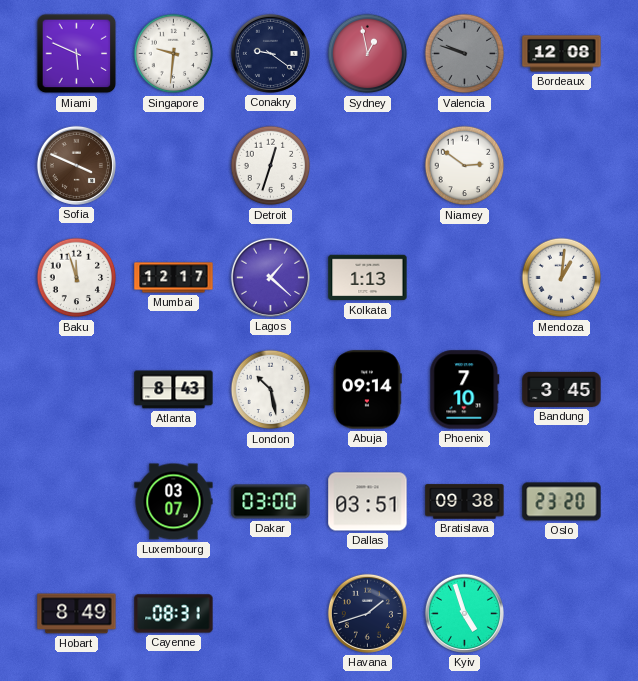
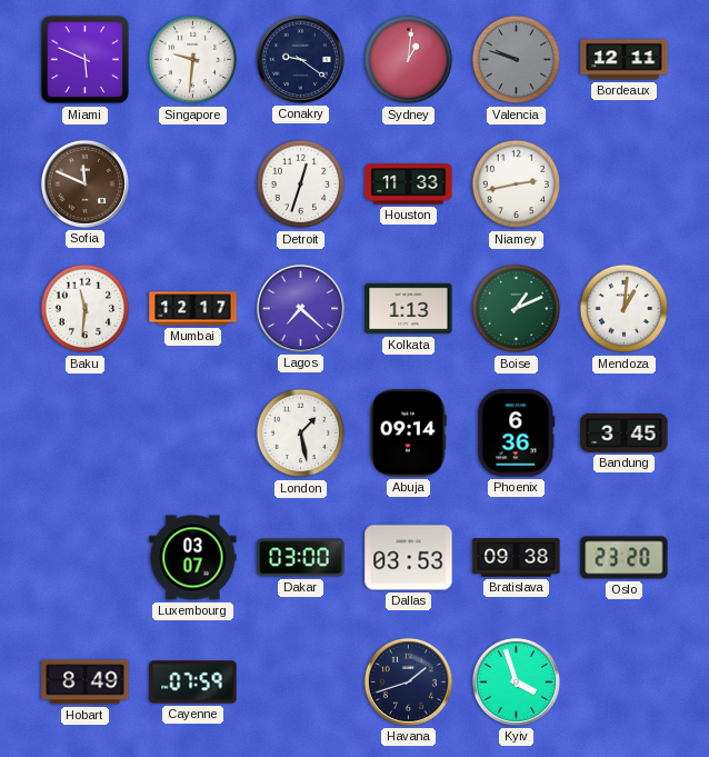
Sydney: 12:58 -> 1:01
Bordeaux: 12:08 -> 12:11
Sofia: 3:49 -> 11:49
Houston: none -> 11:33
Niamey: 2:51 -> 2:43
Baku: 11:57 -> 11:31
Lagos: 1:22 -> 7:22
Boise: none -> 1:11
Atlanta: 8:43 -> none
London: 10:28 -> 1:28
Phoenix: 7:10 -> 6:36
Dallas: 03:51 -> 03:53
Cayenne: 08:31 -> 07:59
Kyiv: 4:57 -> 3:57
